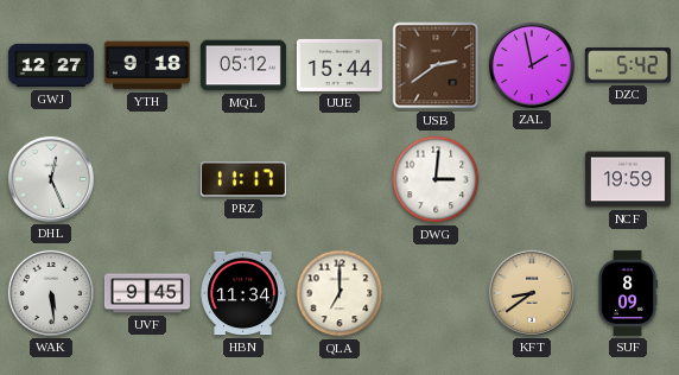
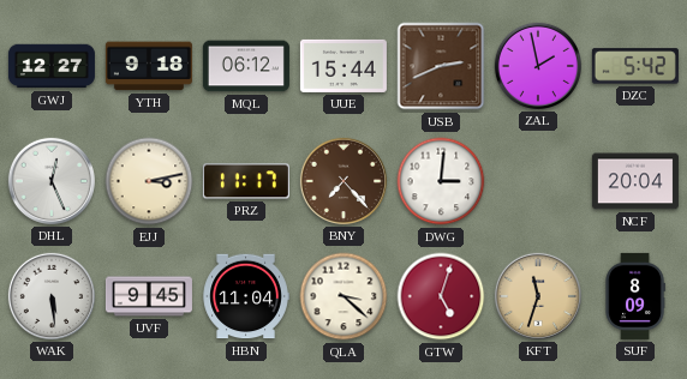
MQL: 05:12 -> 06:12
USB: 2:39 -> 2:41
EJJ: none -> 3:13
BNY: none -> 7:23
NCF: 19:59 -> 20:04
HBN: 11:34 -> 11:04
QLA: 7:00 -> 3:22
GTW: none -> 5:03
KFT: 8:39 -> 11:33
